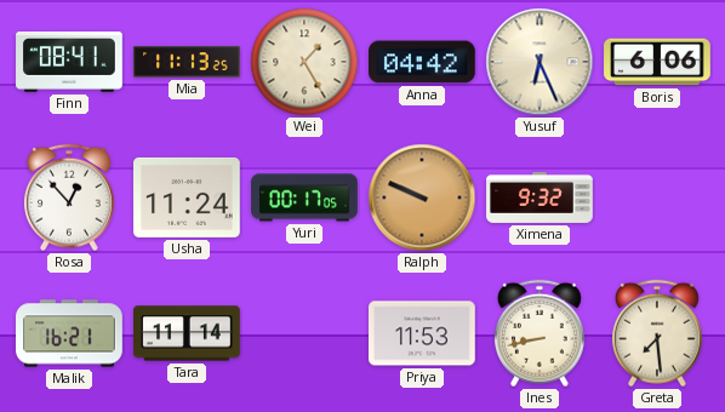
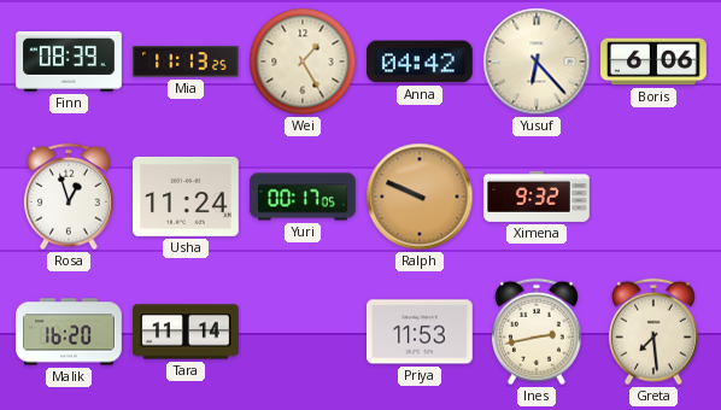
Finn: 08:41 -> 08:39
Yusuf: 6:26 -> 6:23
Rosa: 12:53 -> 12:57
Malik: 16:21 -> 16:20
Ines: 8:43 -> 2:43
